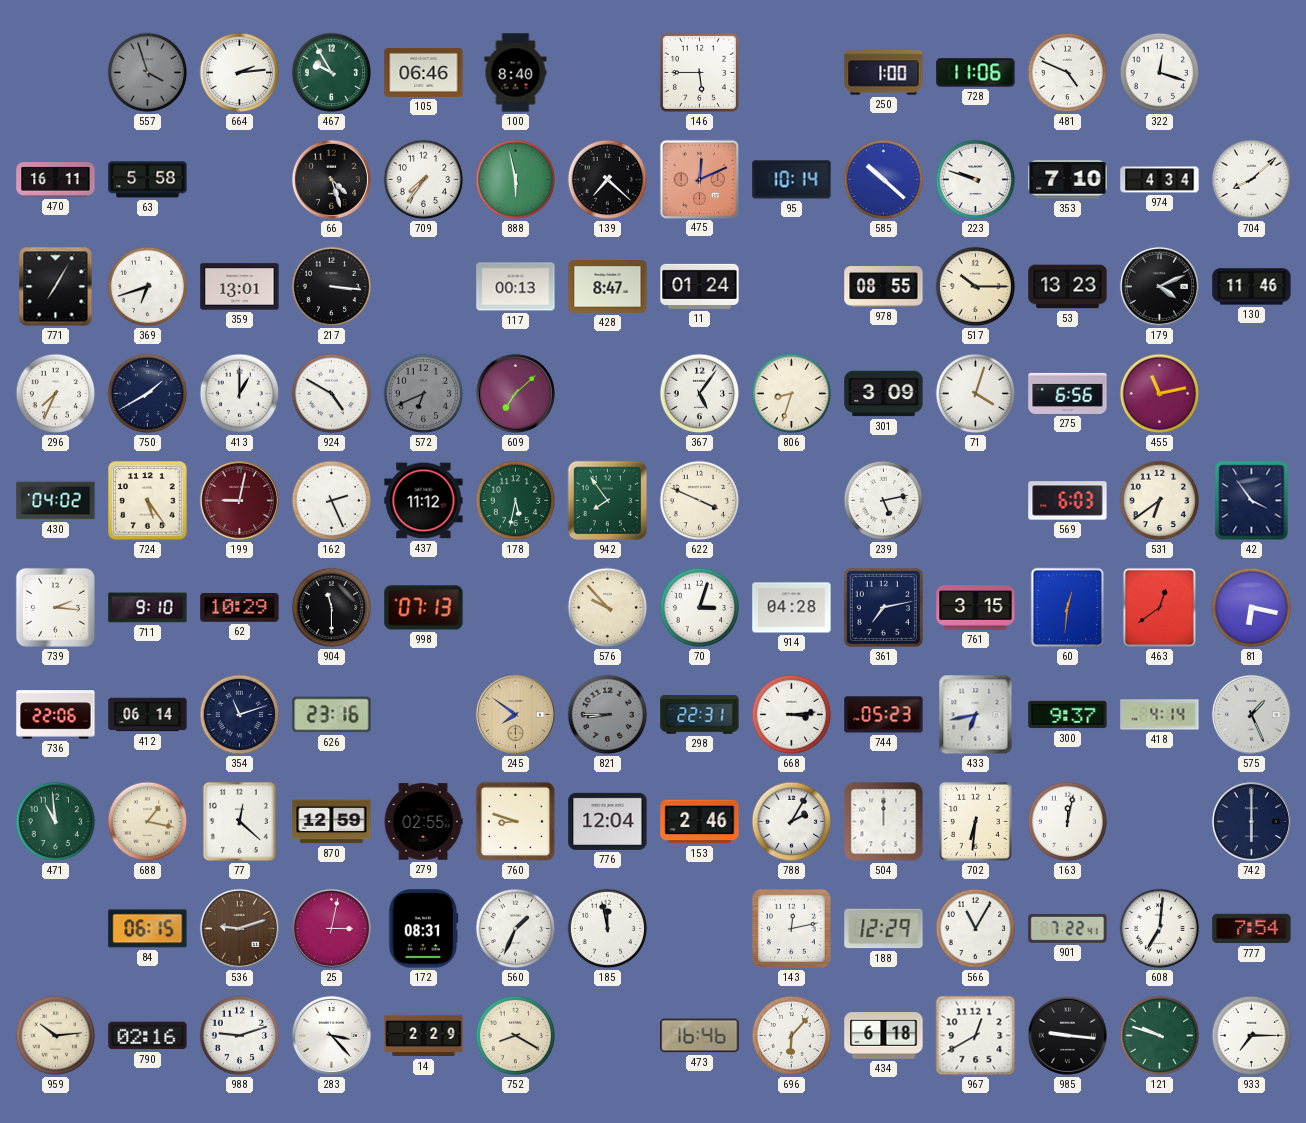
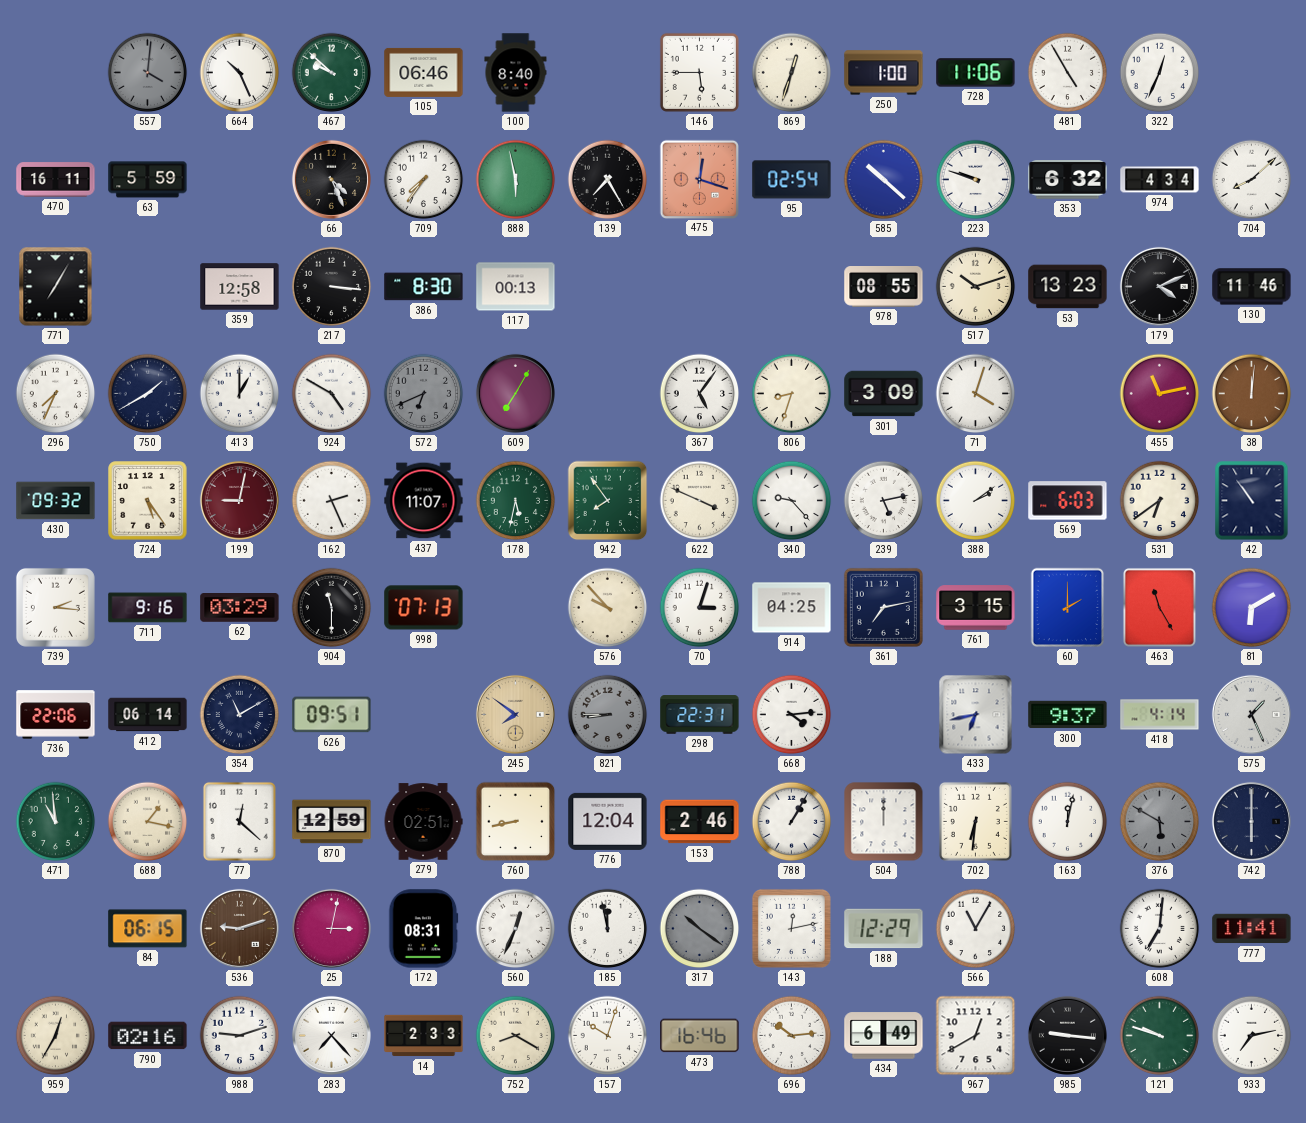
557: 3:57 -> 4:01
664: 2:14 -> 10:26
467: 9:55 -> 9:52
869: none -> 12:33
481: 4:49 -> 4:55
322: 12:18 -> 12:34
63: 5:58 -> 5:59
66: 4:27 -> 4:26
139: 7:22 -> 7:25
475: 12:11 -> 12:18
95: 10:14 -> 02:54
353: 7:10 -> 6:32
369: 6:42 -> none
359: 13:01 -> 12:58
386: none -> 8:30
428: 8:47 -> none
11: 01:24 -> none
517: 10:15 -> 10:12
609: 7:08 -> 7:05
275: 6:56 -> none
38: none -> 12:01
430: 04:02 -> 09:32
437: 11:12 -> 11:07
340: none -> 9:23
388: none -> 2:09
42: 3:54 -> 10:54
711: 9:10 -> 9:16
62: 10:29 -> 03:29
914: 04:28 -> 04:25
60: 12:31 -> 2:00
463: 12:39 -> 11:25
81: 6:17 -> 6:10
354: 11:12 -> 11:10
626: 23:16 -> 09:51
668: 3:14 -> 4:14
744: 05:23 -> none
279: 02:55 -> 02:51
760: 8:48 -> 8:43
788: 2:05 -> 1:05
376: none -> 5:50
560: 1:34 -> 12:34
317: none -> 10:21
901: 7:22 -> none
777: 7:54 -> 11:41
959: 10:14 -> 12:35
283: 3:23 -> 7:23
14: 2:29 -> 2:33
157: none -> 10:03
696: 6:07 -> 10:14
434: 6:18 -> 6:49
933: 7:15 -> 7:13
